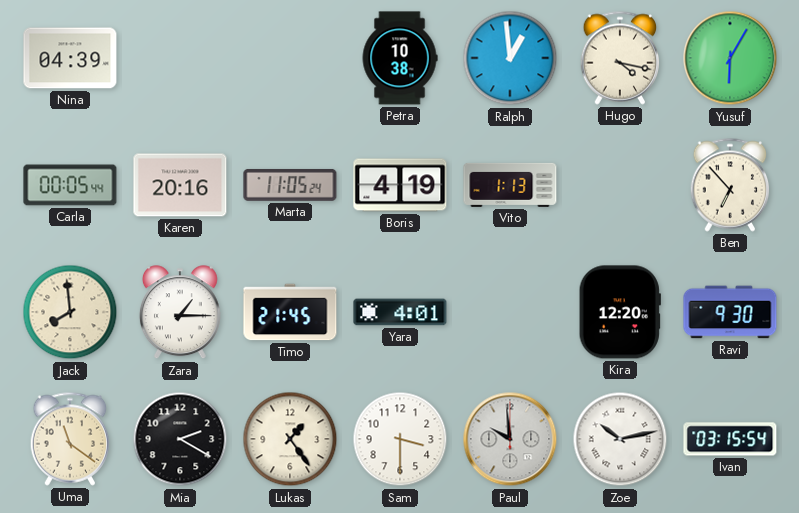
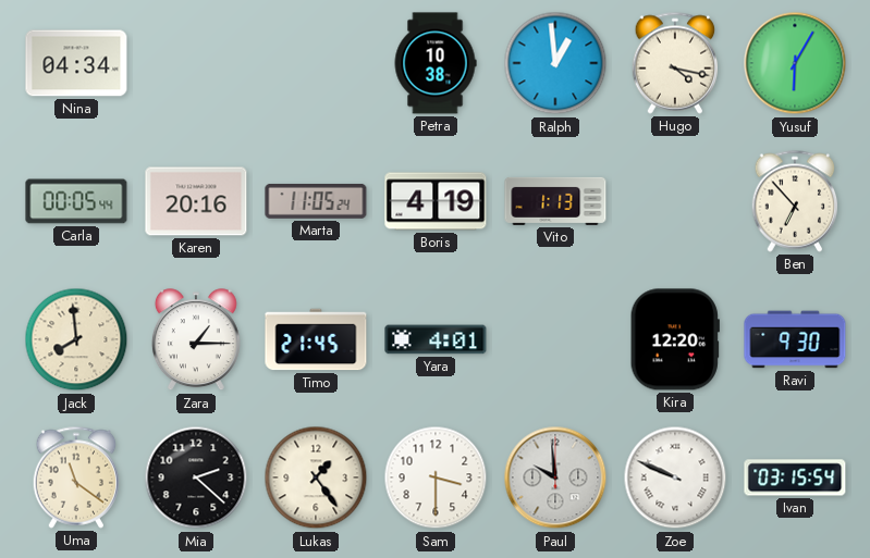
Nina: 04:39 -> 04:34
Mia: 2:20 -> 2:22
Zoe: 10:13 -> 9:49
